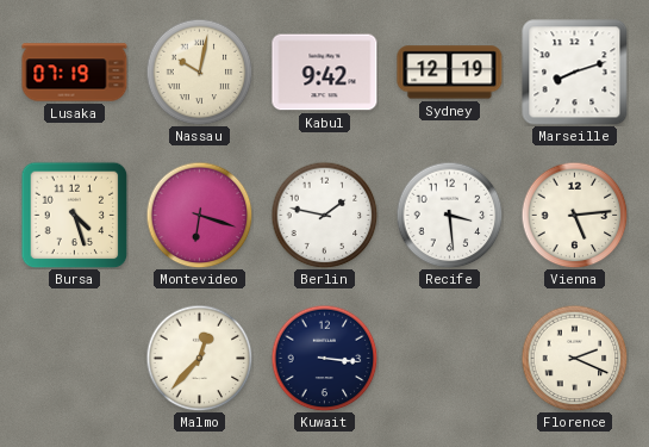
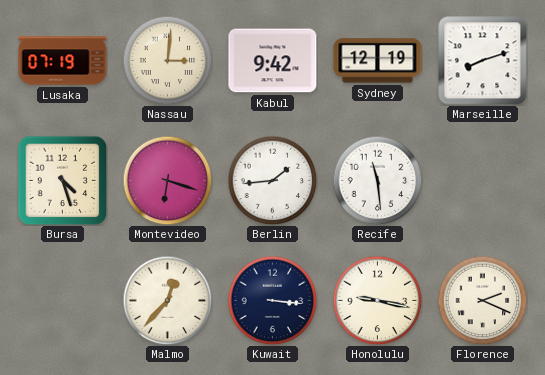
Nassau: 10:02 -> 3:01
Berlin: 1:47 -> 1:44
Recife: 3:29 -> 11:29
Vienna: 5:14 -> none
Honolulu: none -> 9:17
